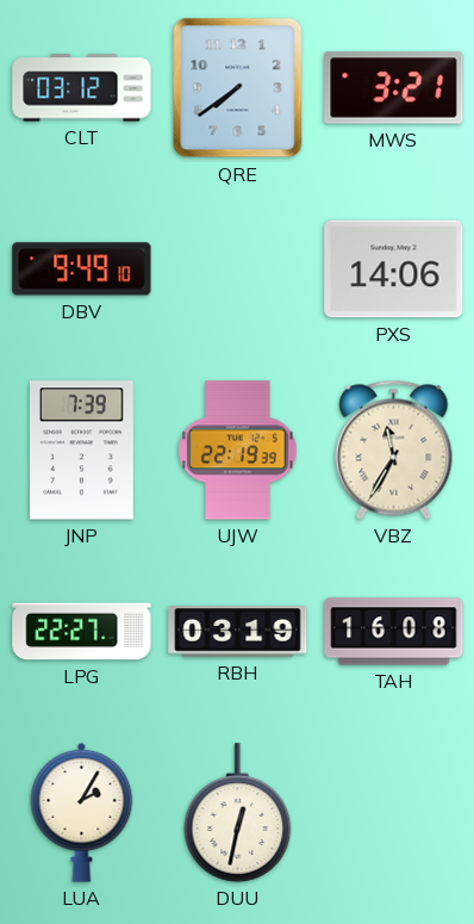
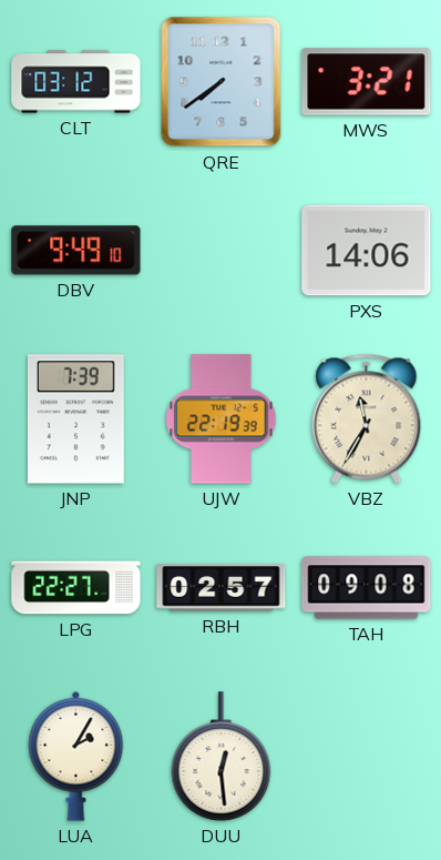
RBH: 03:19 -> 02:57
TAH: 16:08 -> 09:08
DUU: 12:32 -> 12:29
